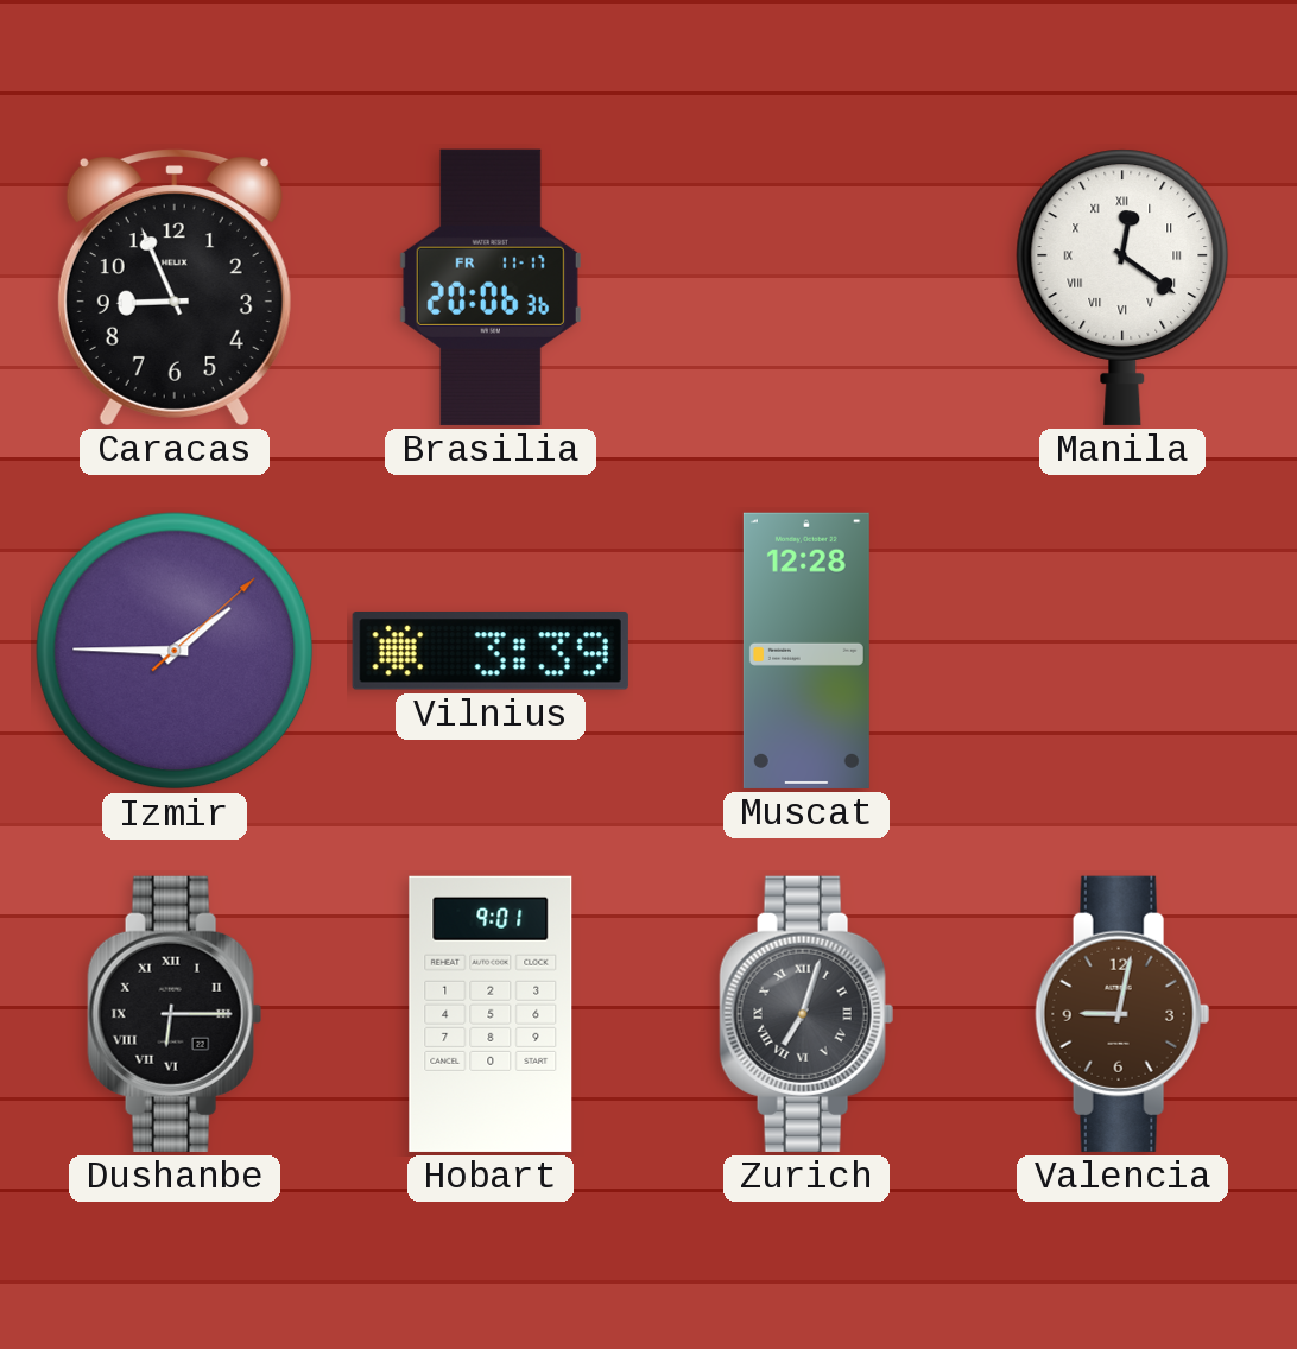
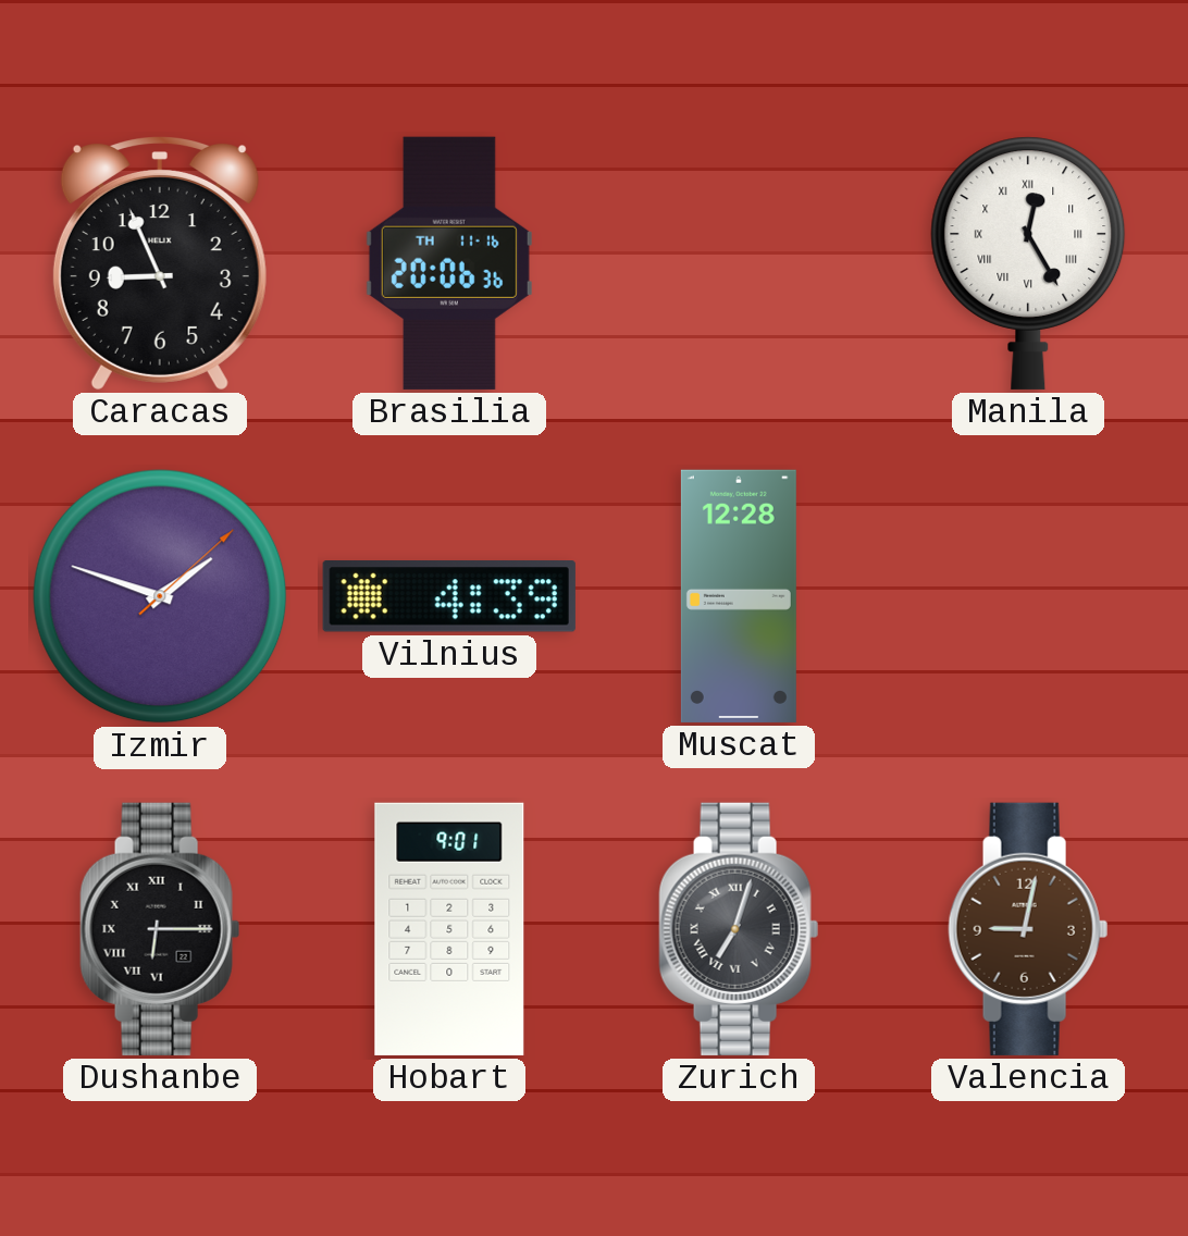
Brasilia date: FR 11-17 -> TH 11-16
Manila: 12:21 -> 12:25
Izmir: 1:45 -> 1:48
Vilnius: 3:39 -> 4:39
